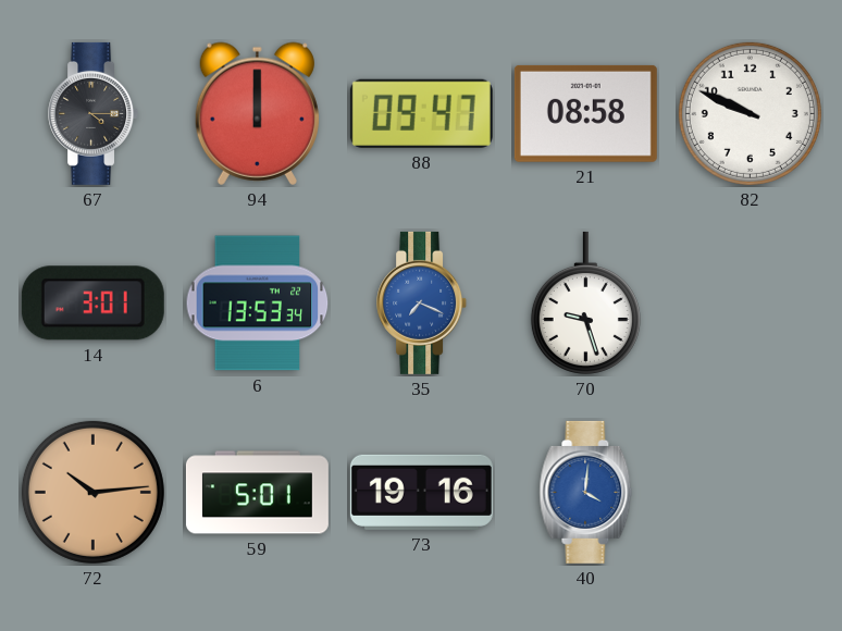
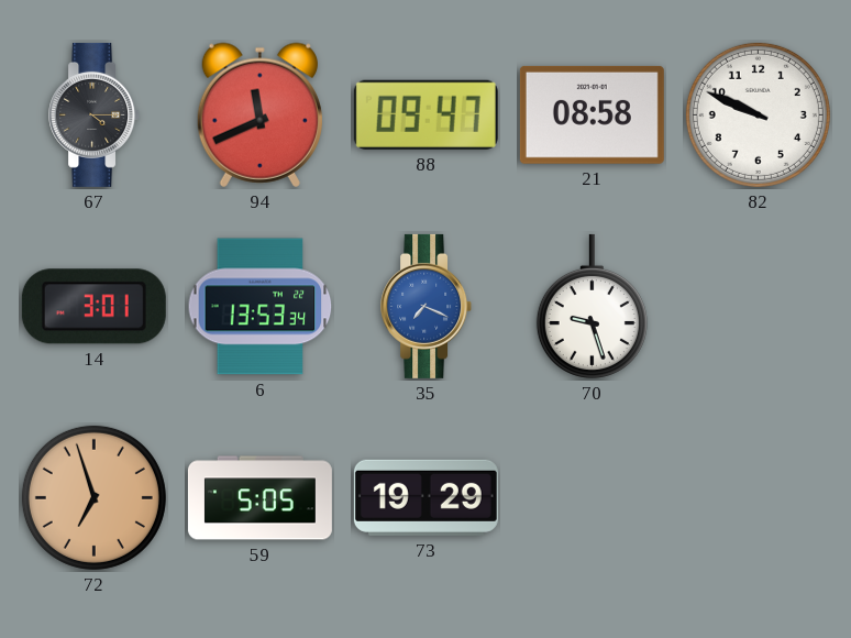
94: 12:00 -> 11:41
72: 10:14 -> 6:57
59: 5:01 -> 5:05
73: 19:16 -> 19:29
40: 4:01 -> none
